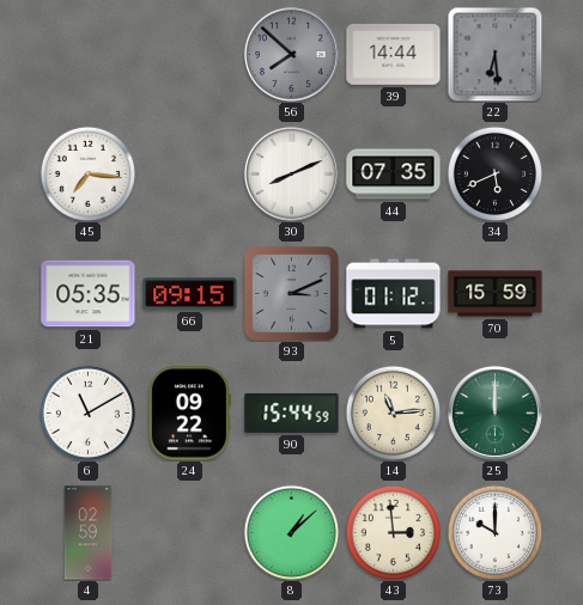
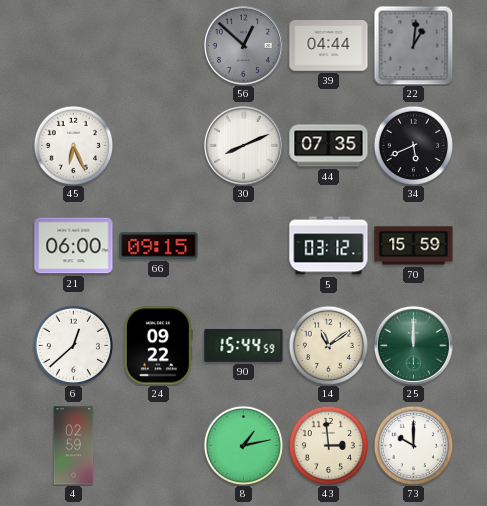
56: 7:52 -> 12:52
39: 14:44 -> 04:44
22: 6:29 -> 1:01
45: 7:16 -> 6:26
21: 05:35 -> 06:00
93: 3:11 -> none
5: 01:12 -> 03:12
6: 11:10 -> 12:38
14: 11:14 -> 11:09
8: 1:08 -> 1:13
